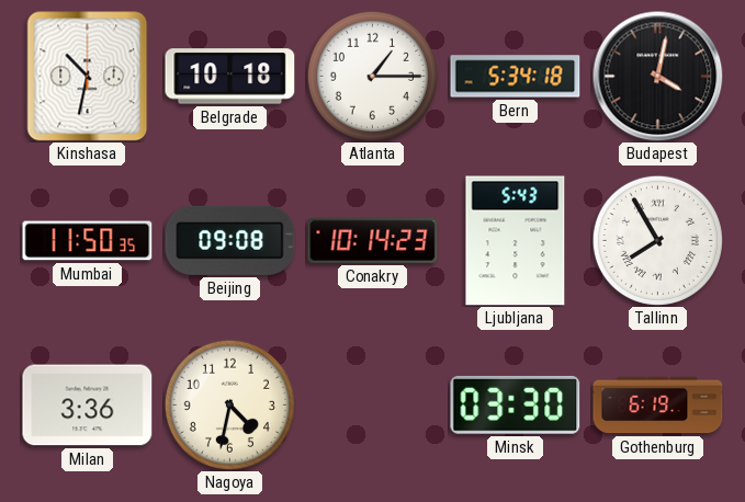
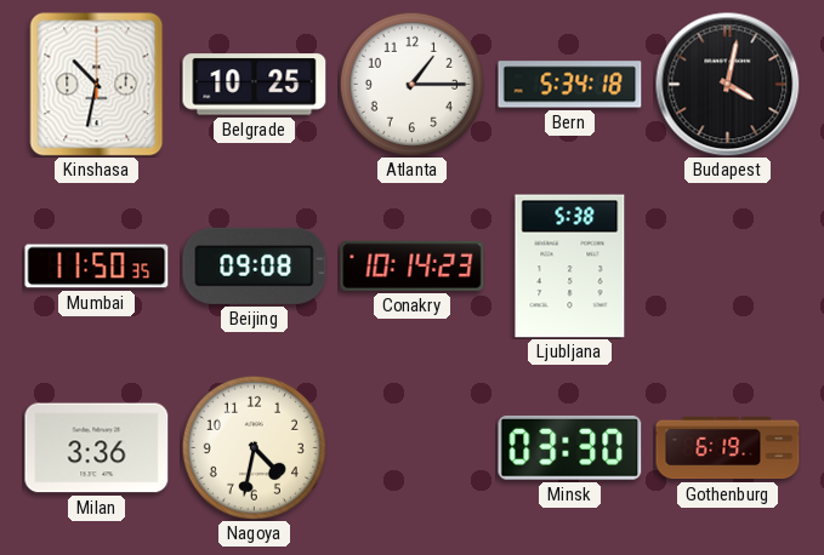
Belgrade: 10:18 -> 10:25
Ljubljana: 5:43 -> 5:38
Tallinn: 7:55 -> none
